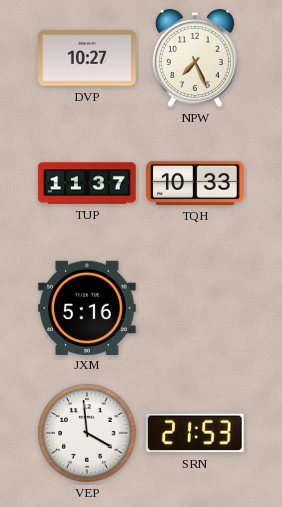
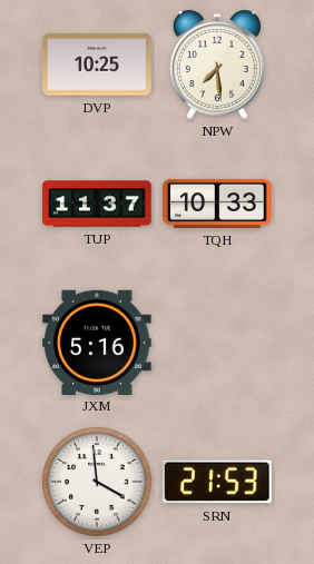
DVP: 10:27 -> 10:25
NPW: 7:26 -> 7:29
